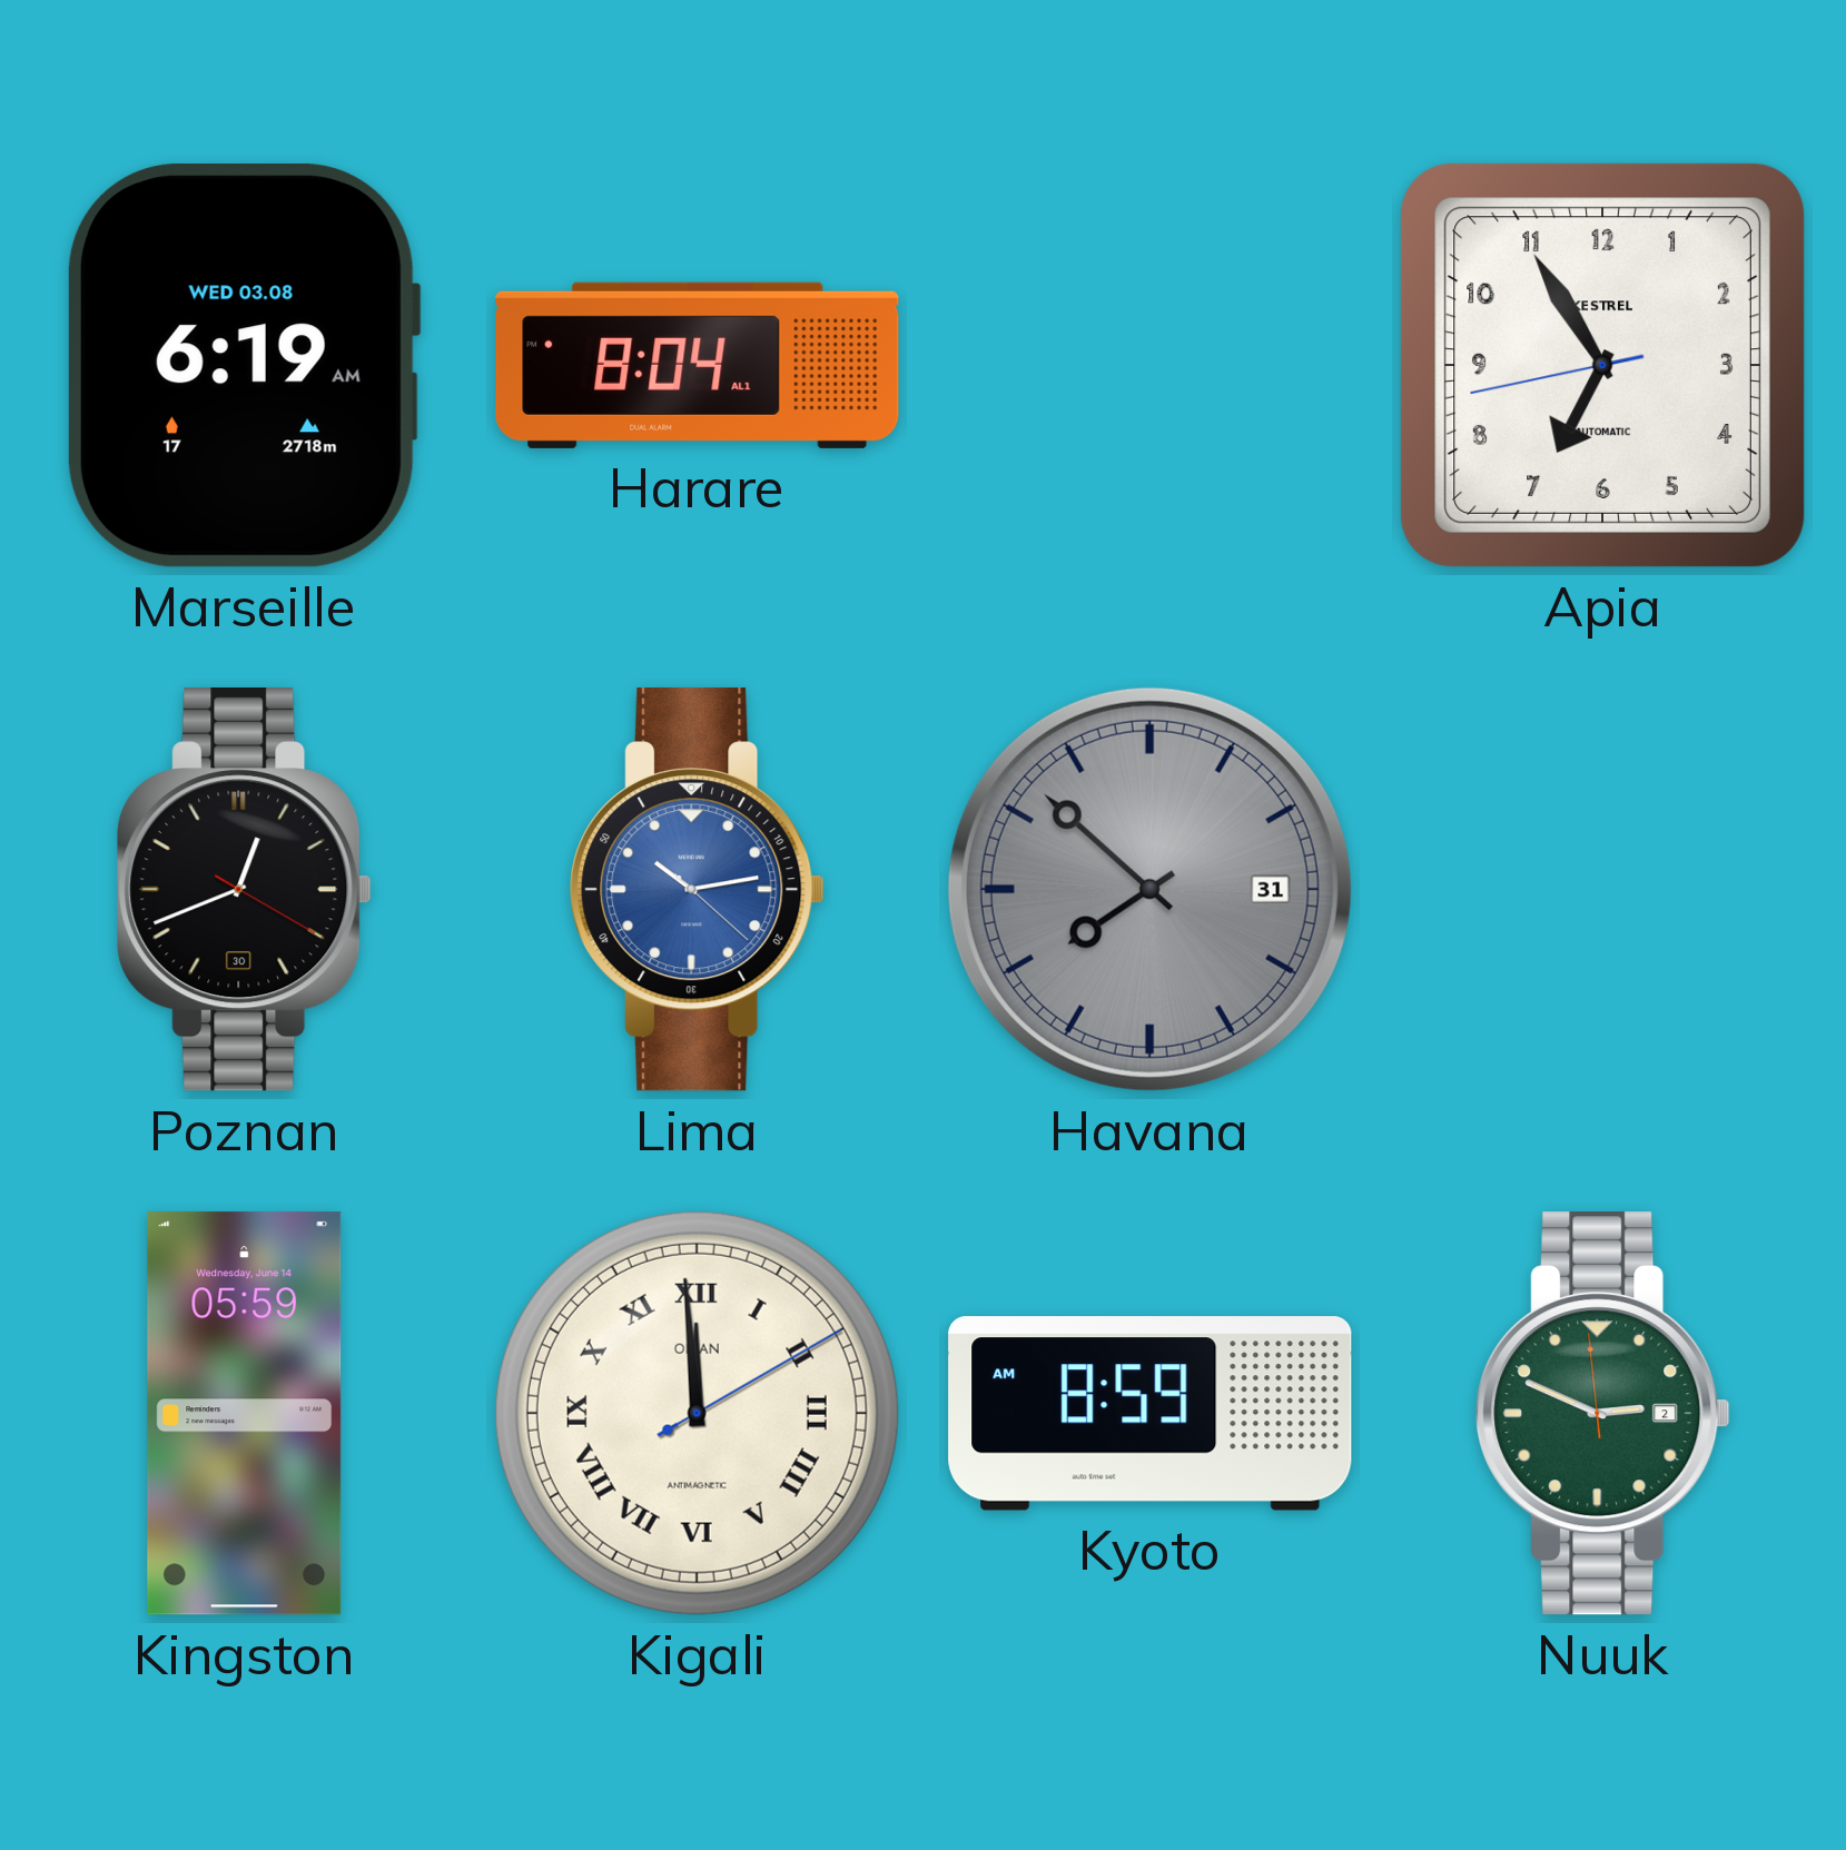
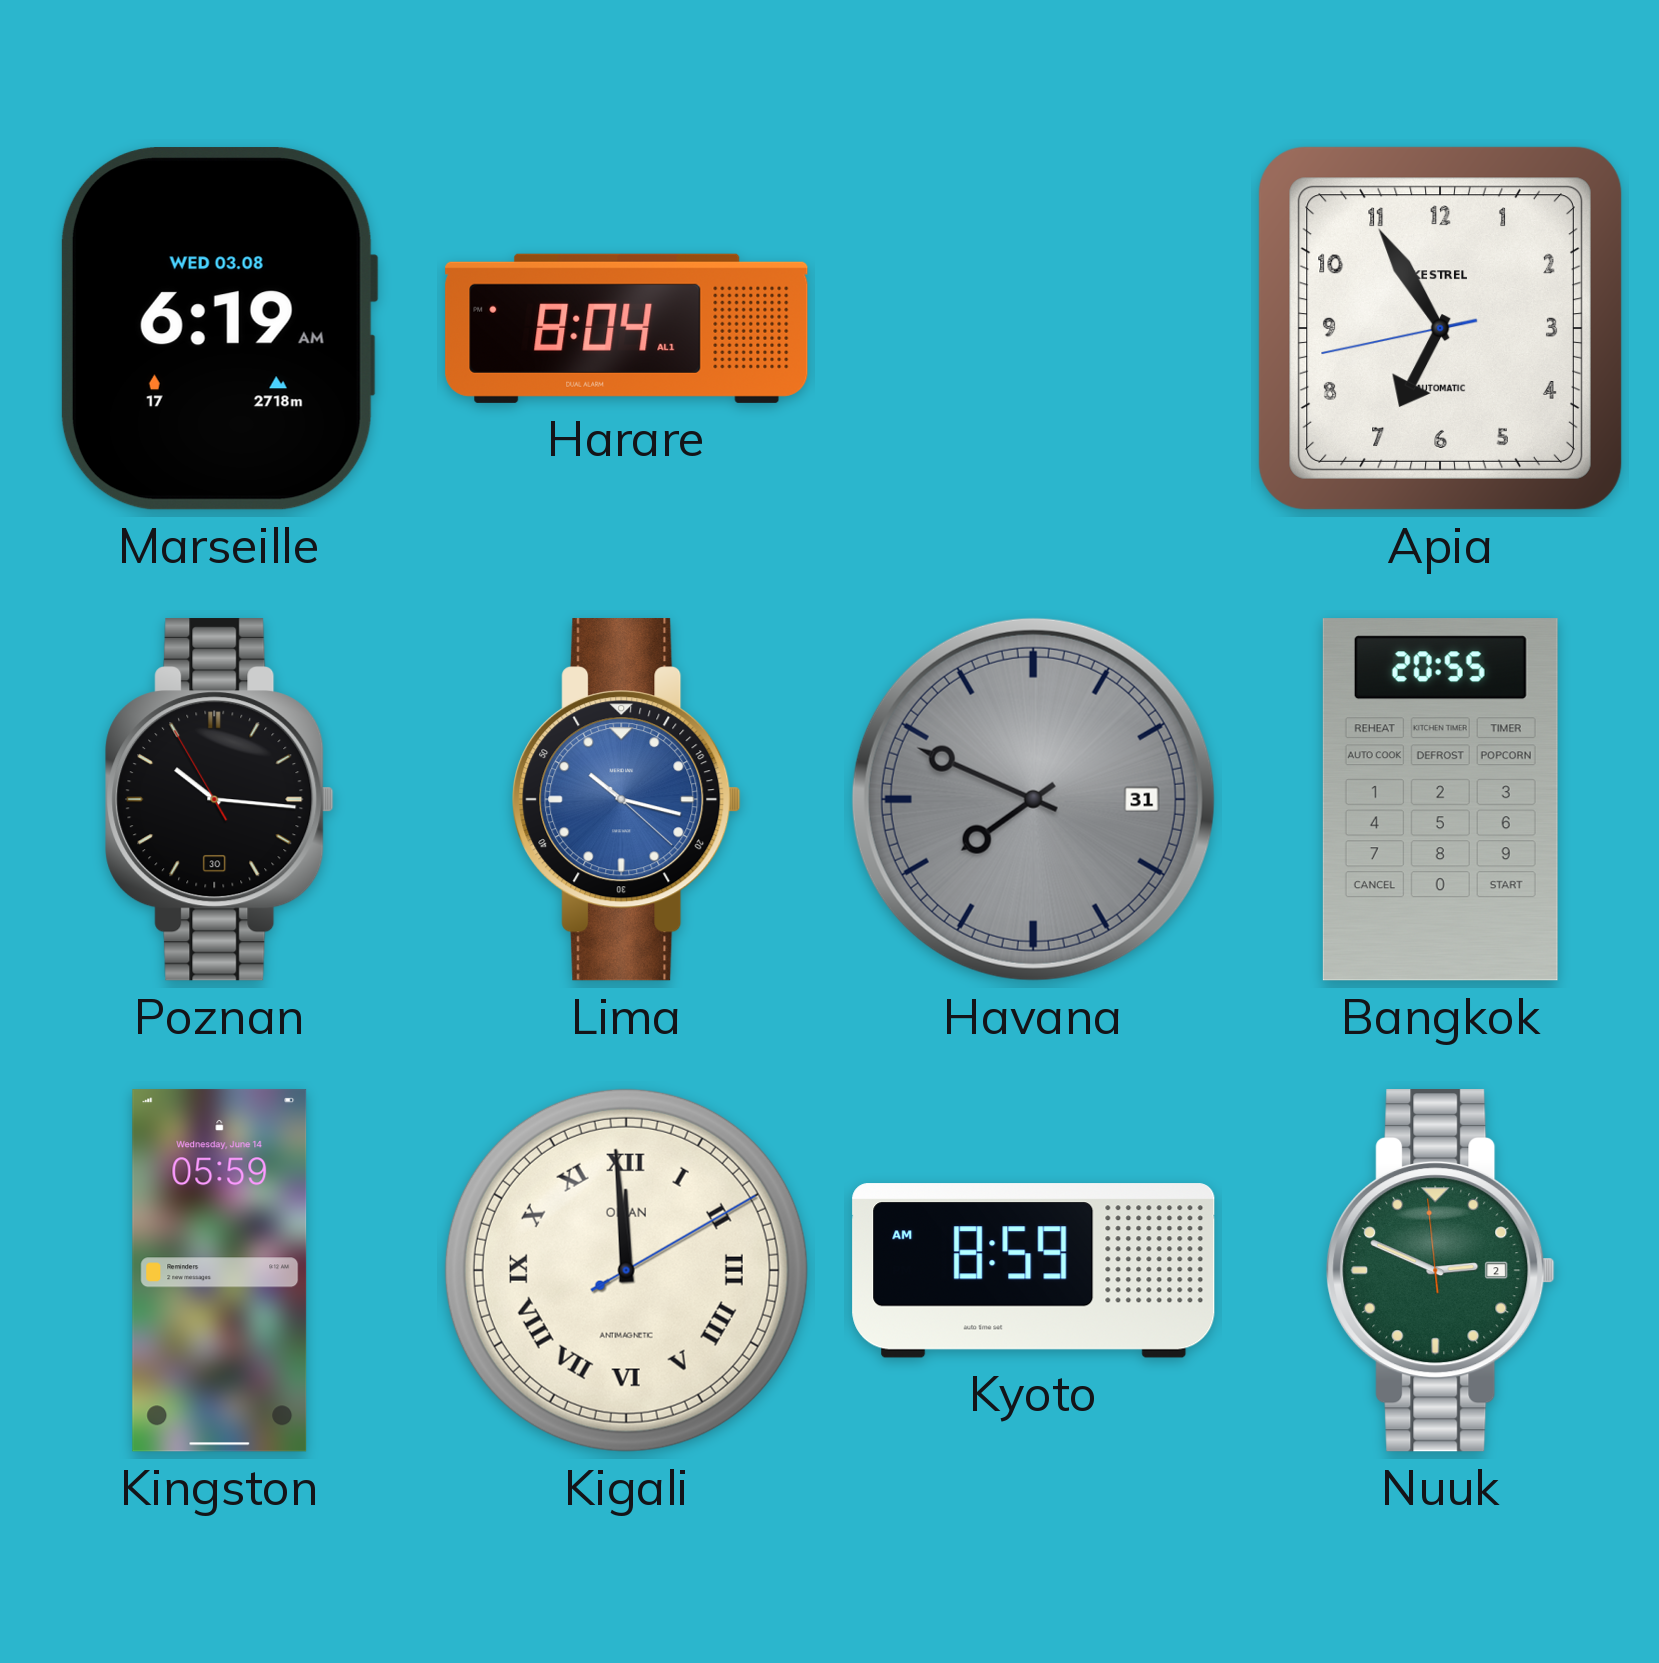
Poznan: 12:41 -> 10:15
Lima: 10:13 -> 10:17
Havana: 7:52 -> 7:49
Bangkok: none -> 20:55
